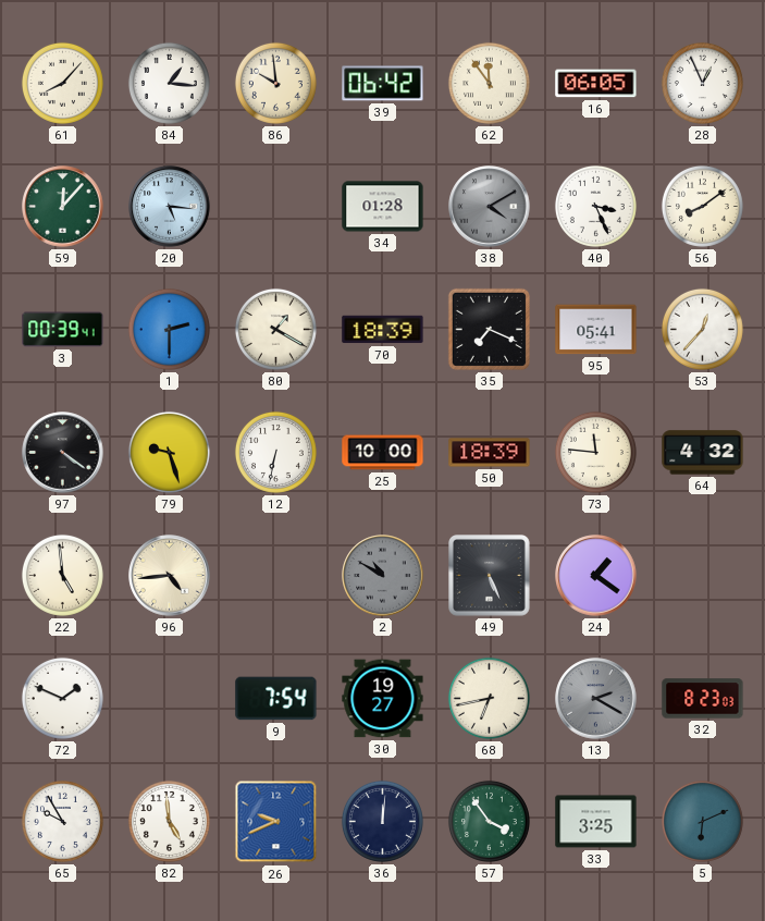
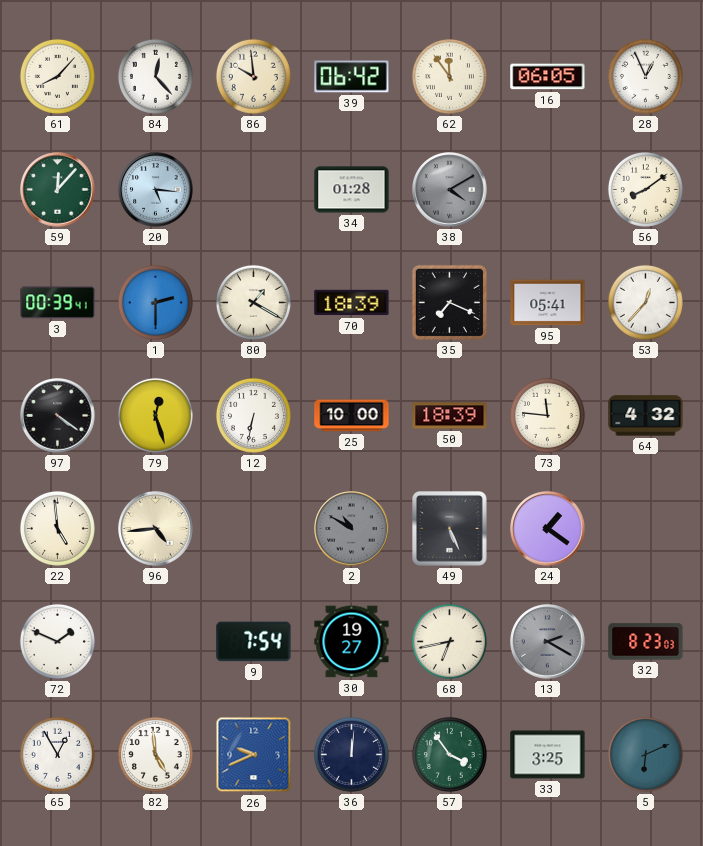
84: 1:16 -> 12:23
40: 3:26 -> none
79: 9:27 -> 12:27
65: 9:55 -> 12:55
